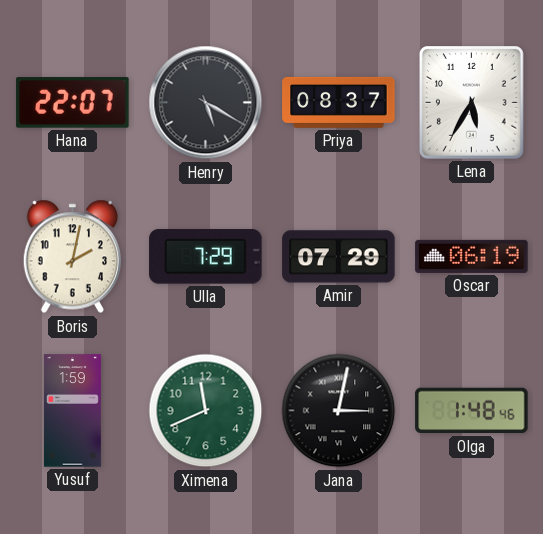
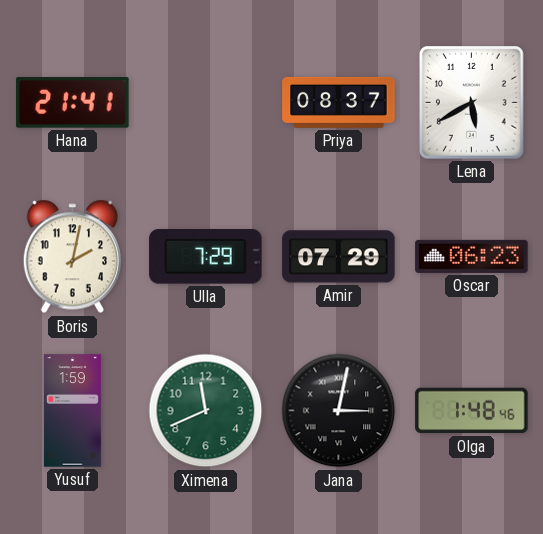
Hana: 22:07 -> 21:41
Henry: 5:20 -> none
Lena: 5:35 -> 5:40
Oscar: 06:19 -> 06:23
